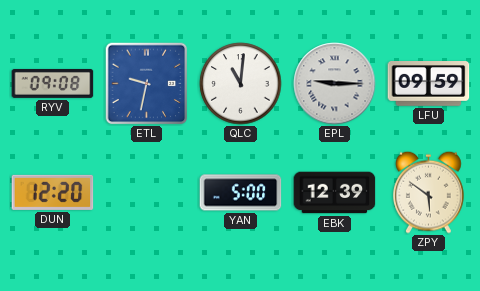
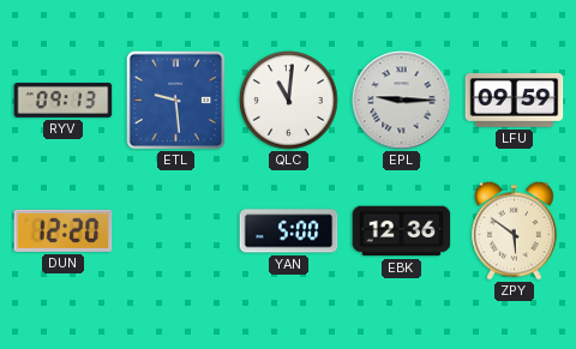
RYV: 09:08 -> 09:13
ETL: 9:32 -> 9:29
EBK: 12:39 -> 12:36
